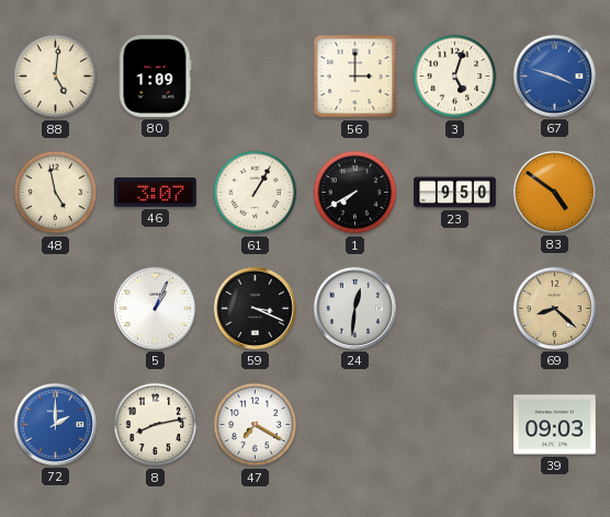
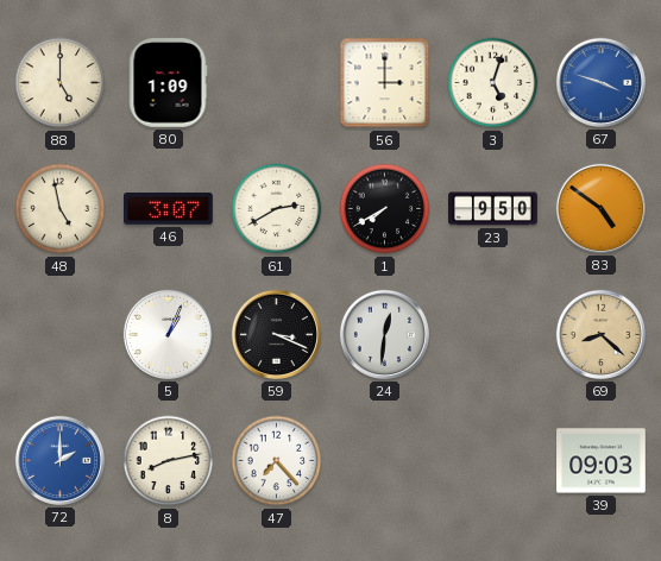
88: 5:01 -> 5:00
61: 1:05 -> 2:40
47: 7:20 -> 7:23
